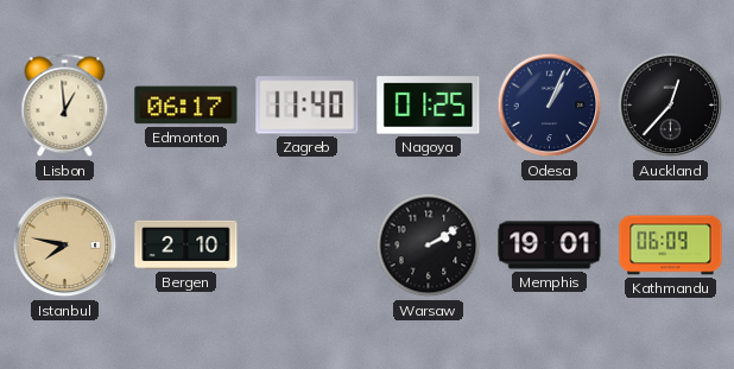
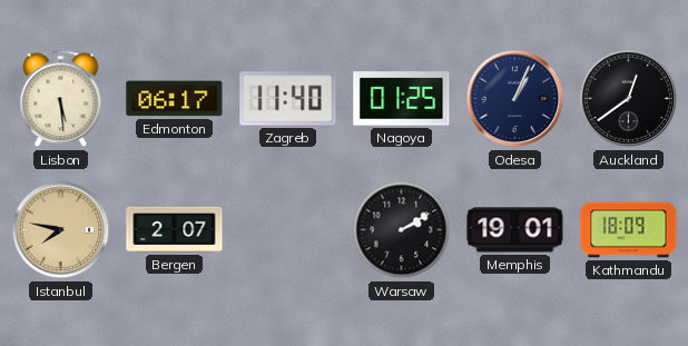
Lisbon: 12:59 -> 5:29
Auckland: 12:37 -> 12:39
Bergen: 2:10 -> 2:07
Kathmandu: 06:09 -> 18:09
